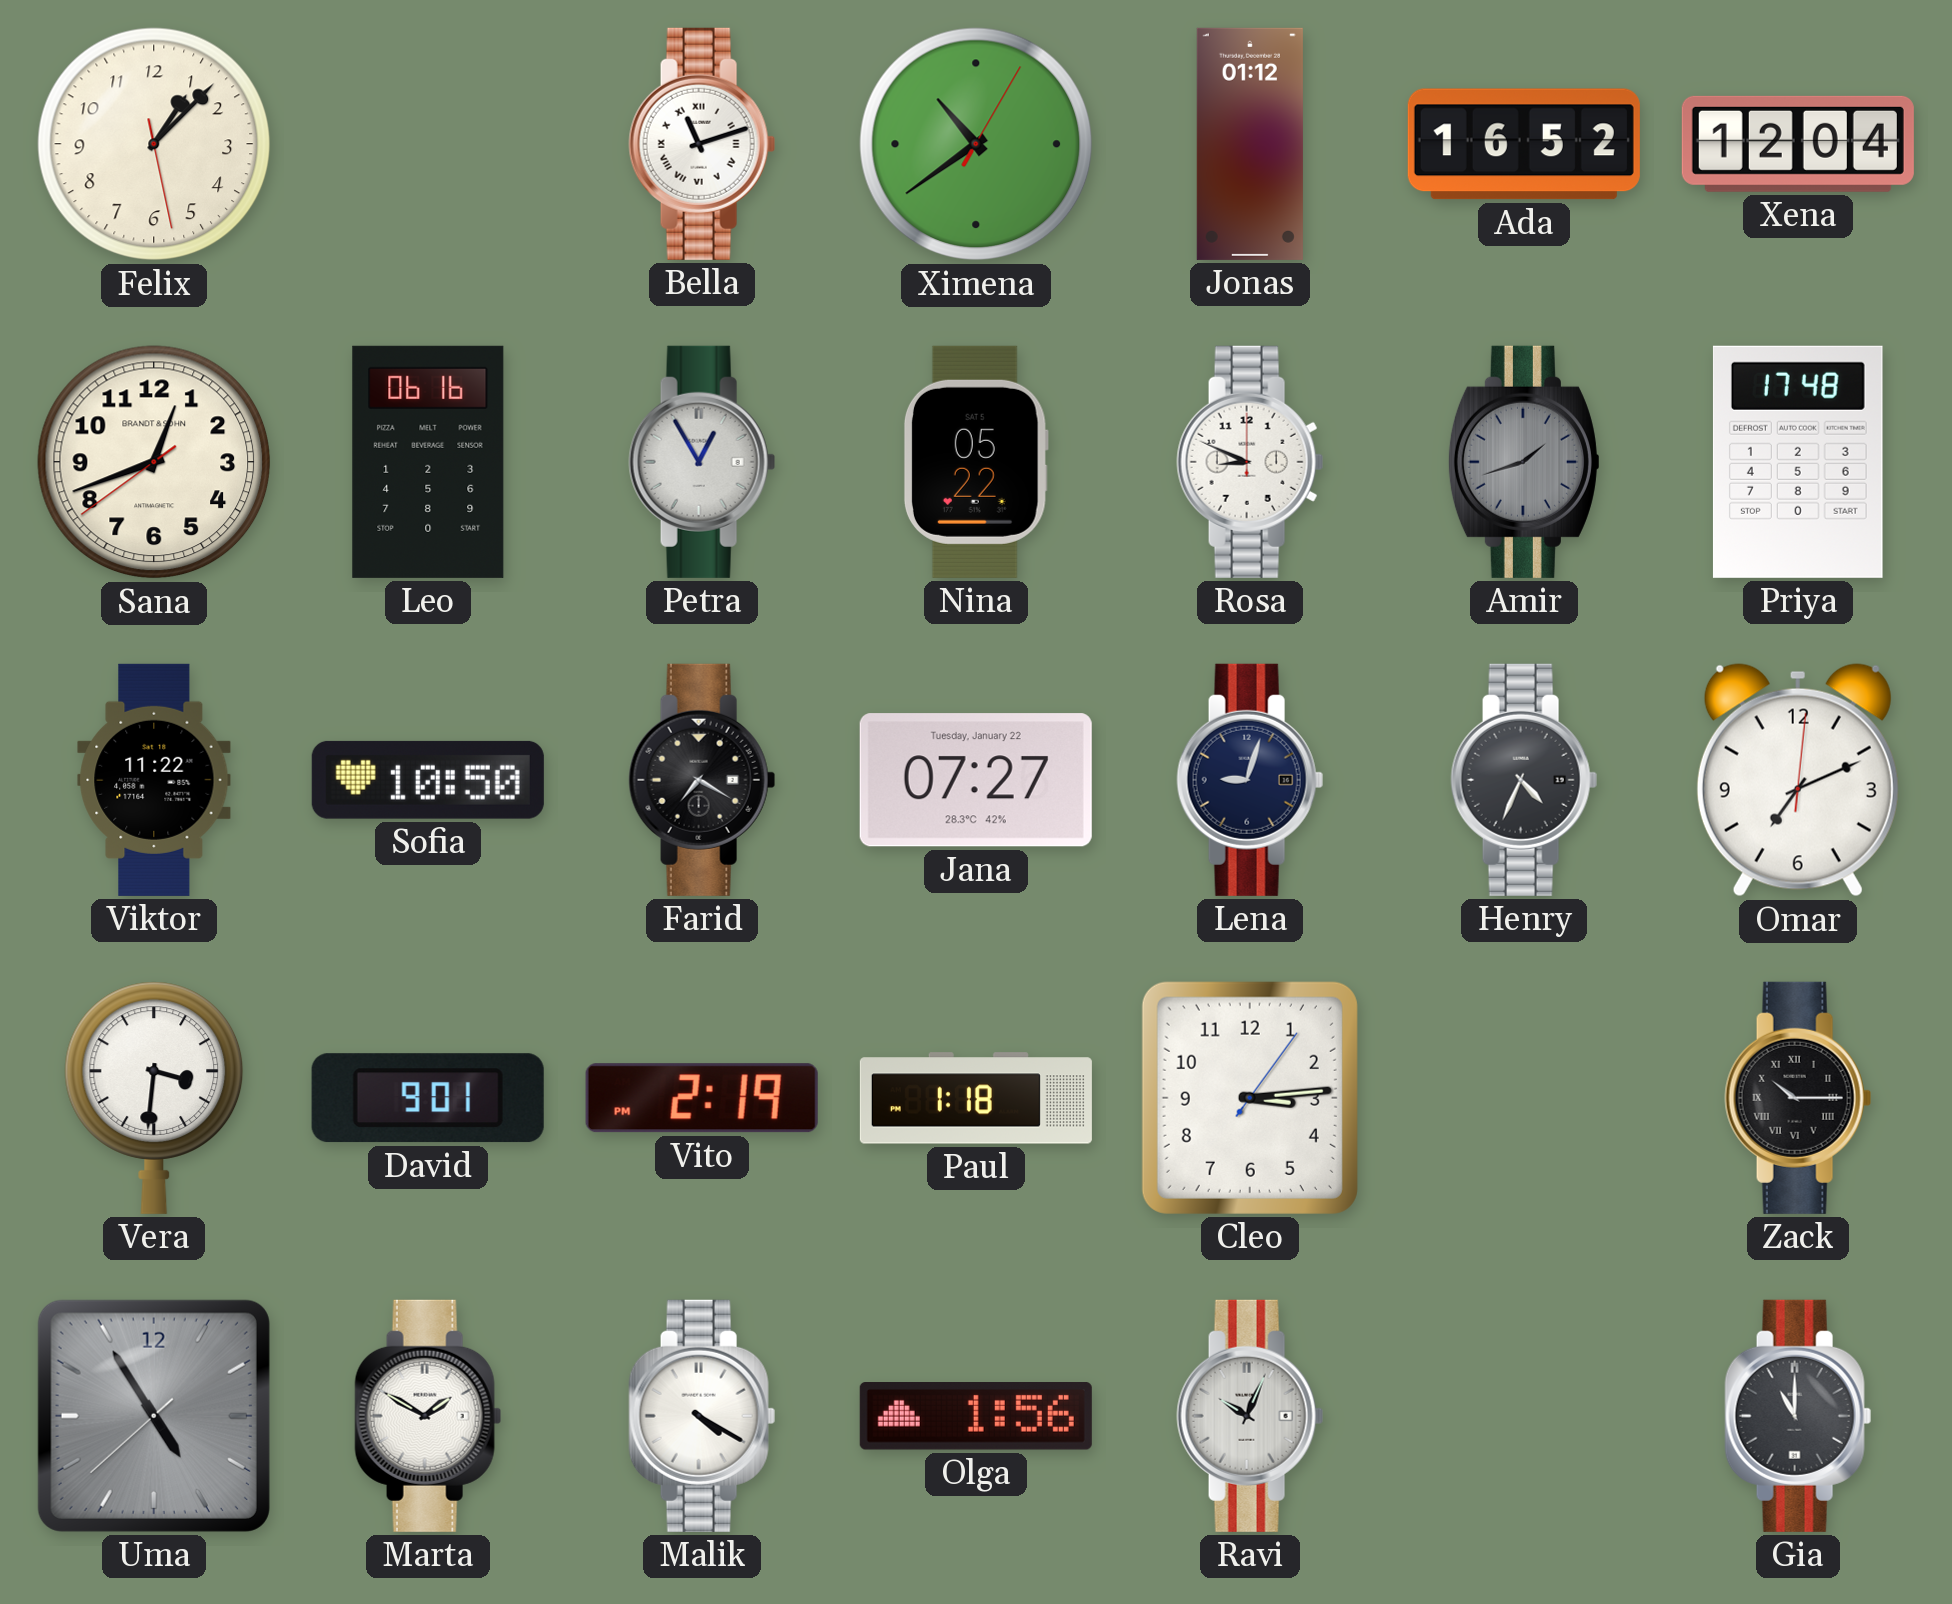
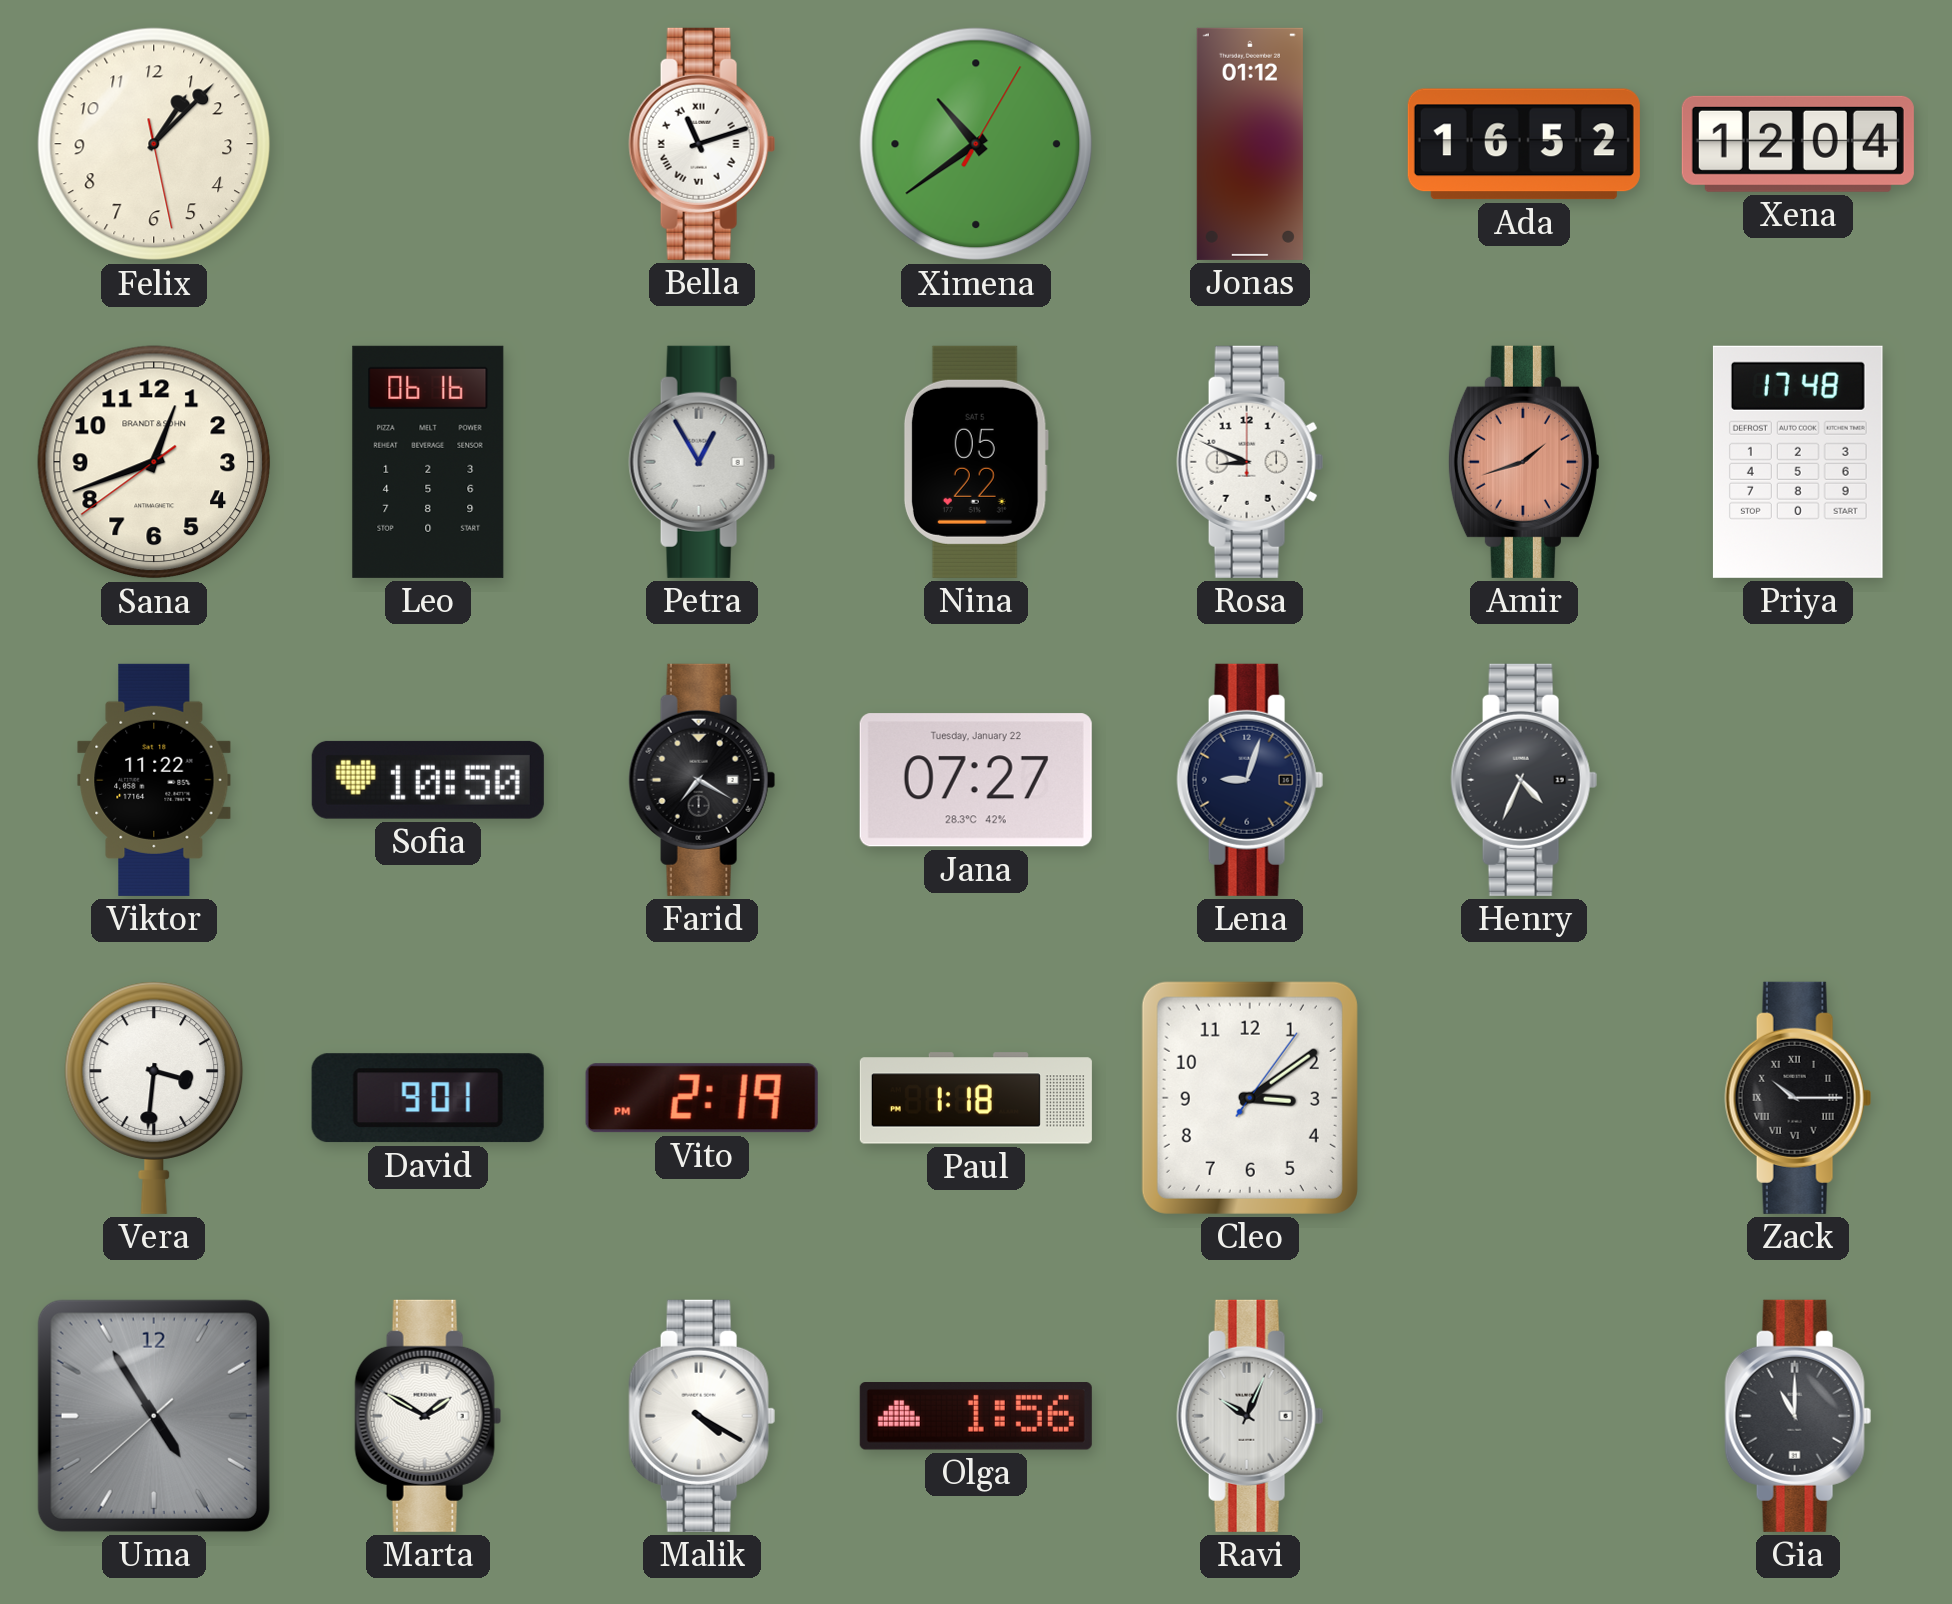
Amir dial: grey -> salmon
Omar: 7:11 -> none
Cleo: 3:14 -> 3:09
